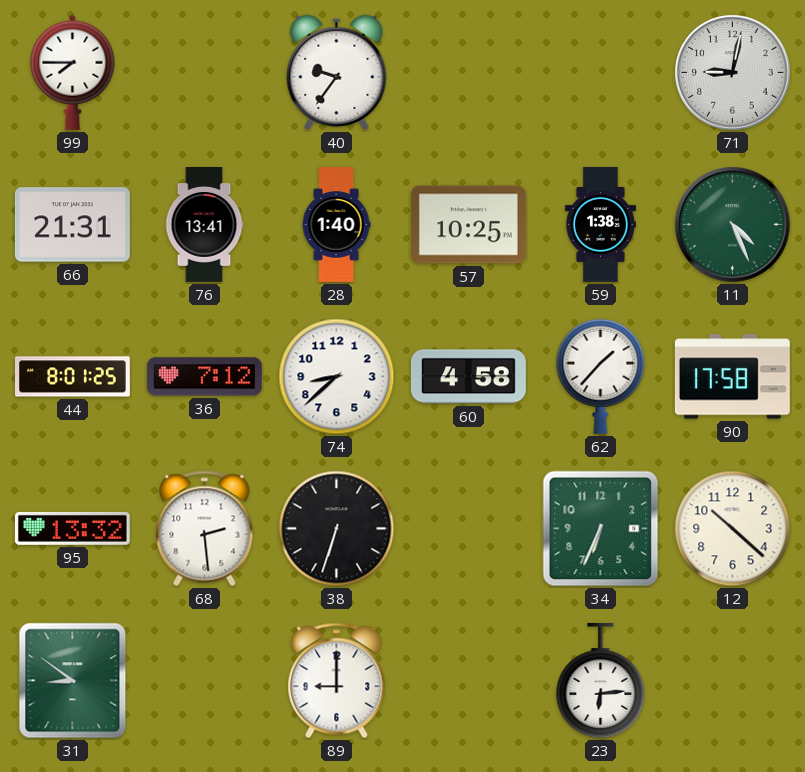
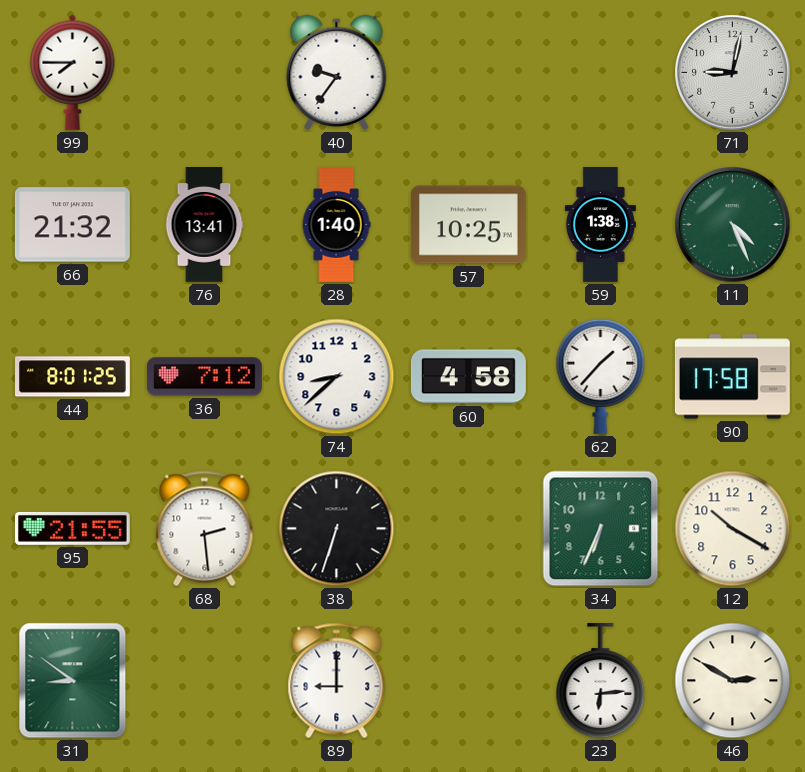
66: 21:31 -> 21:32
95: 13:32 -> 21:55
12: 10:22 -> 10:20
46: none -> 2:50
